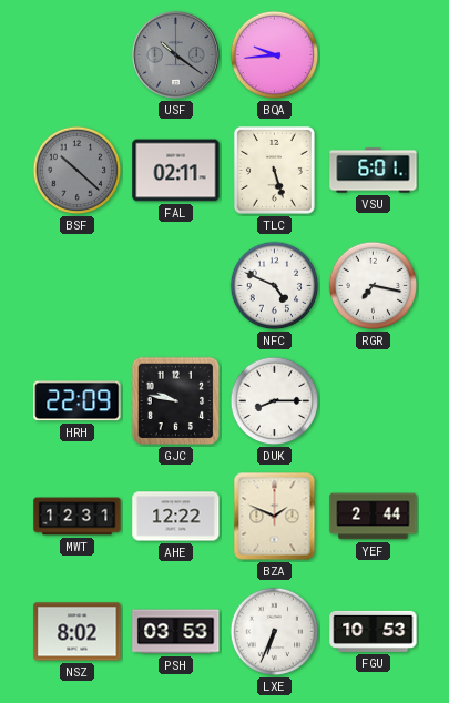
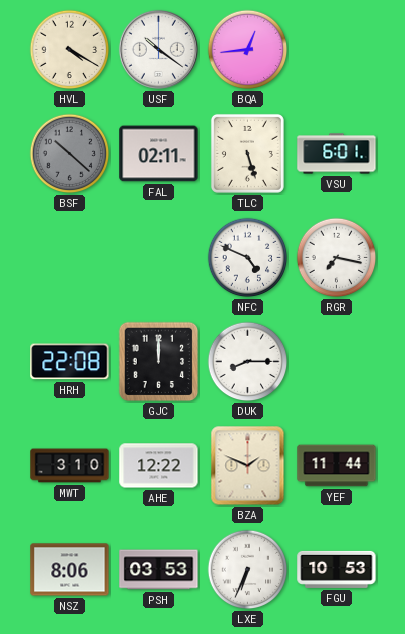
HVL: none -> 4:20
USF dial: grey -> white
BQA: 9:44 -> 12:44
HRH: 22:09 -> 22:08
GJC: 9:47 -> 12:00
MWT: 12:31 -> 3:10
YEF: 2:44 -> 11:44
NSZ: 8:02 -> 8:06
